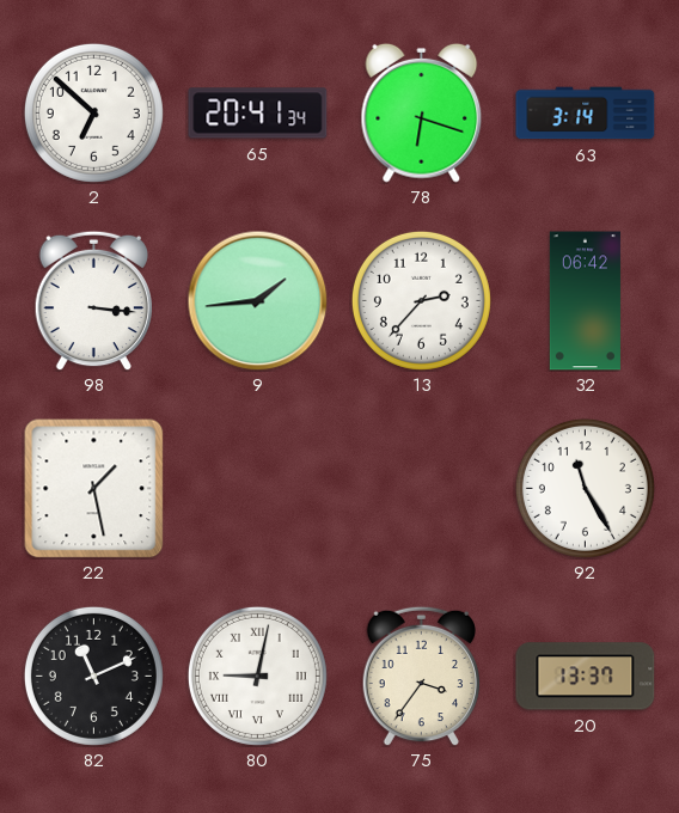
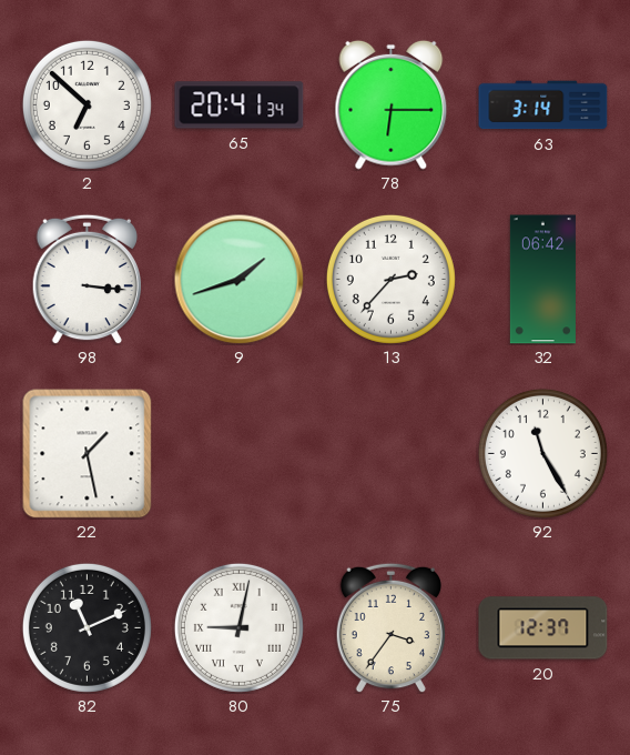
78: 6:18 -> 6:15
9: 1:44 -> 1:42
20: 13:37 -> 12:37
